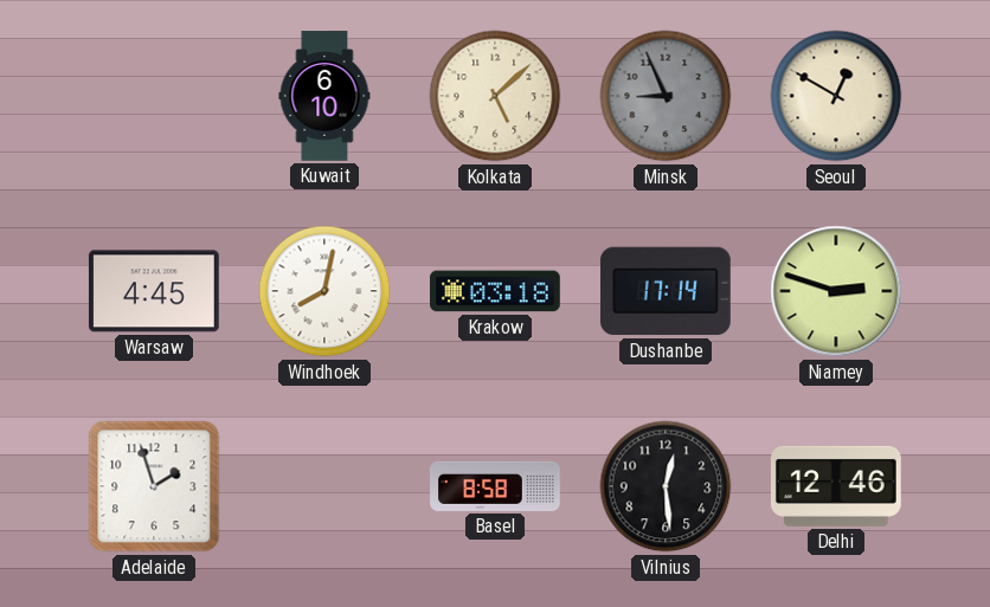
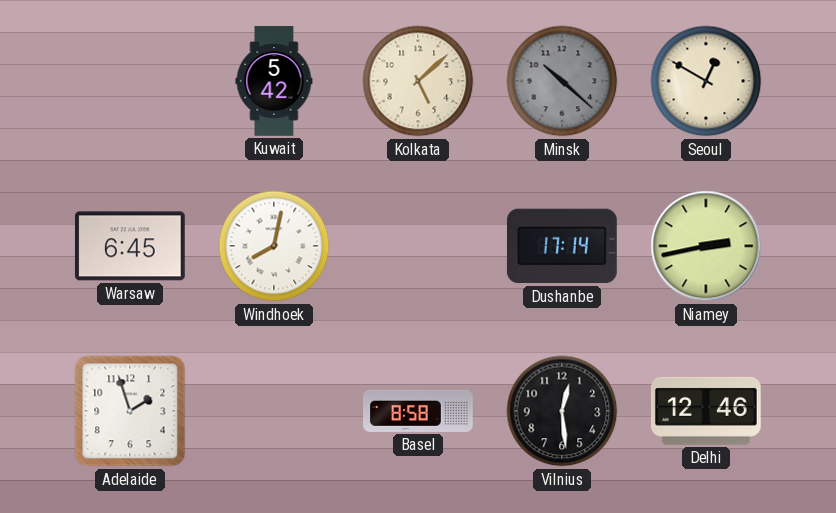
Kuwait: 6:10 -> 5:42
Minsk: 8:56 -> 10:22
Warsaw: 4:45 -> 6:45
Krakow: 03:18 -> none
Niamey: 2:48 -> 2:43
